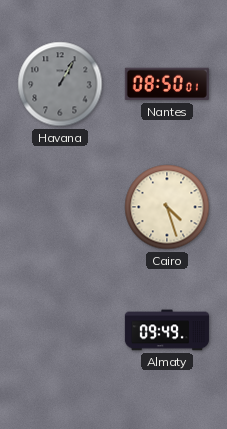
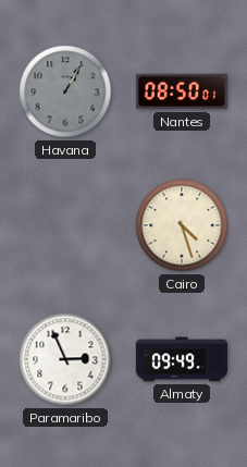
Paramaribo: none -> 2:56
